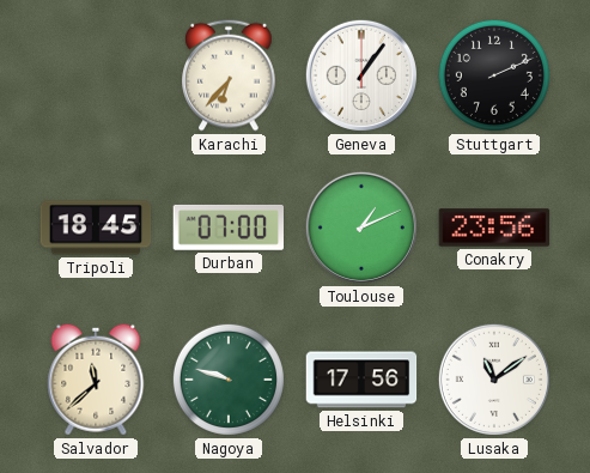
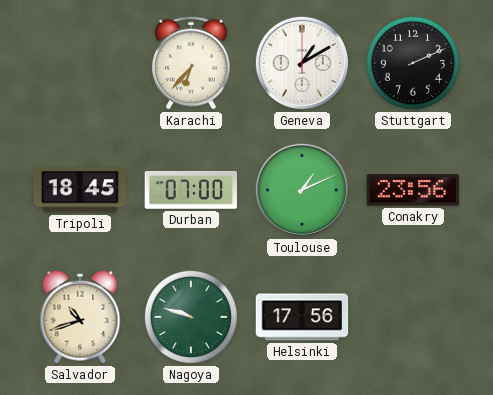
Geneva: 1:06 -> 1:10
Salvador: 11:38 -> 10:42
Lusaka: 11:09 -> none
